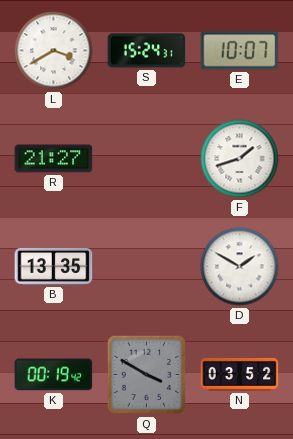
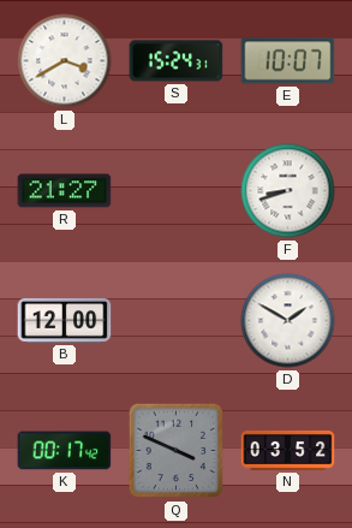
F: 1:42 -> 8:42
B: 13:35 -> 12:00
K: 00:19 -> 00:17
Q: 3:50 -> 3:49
